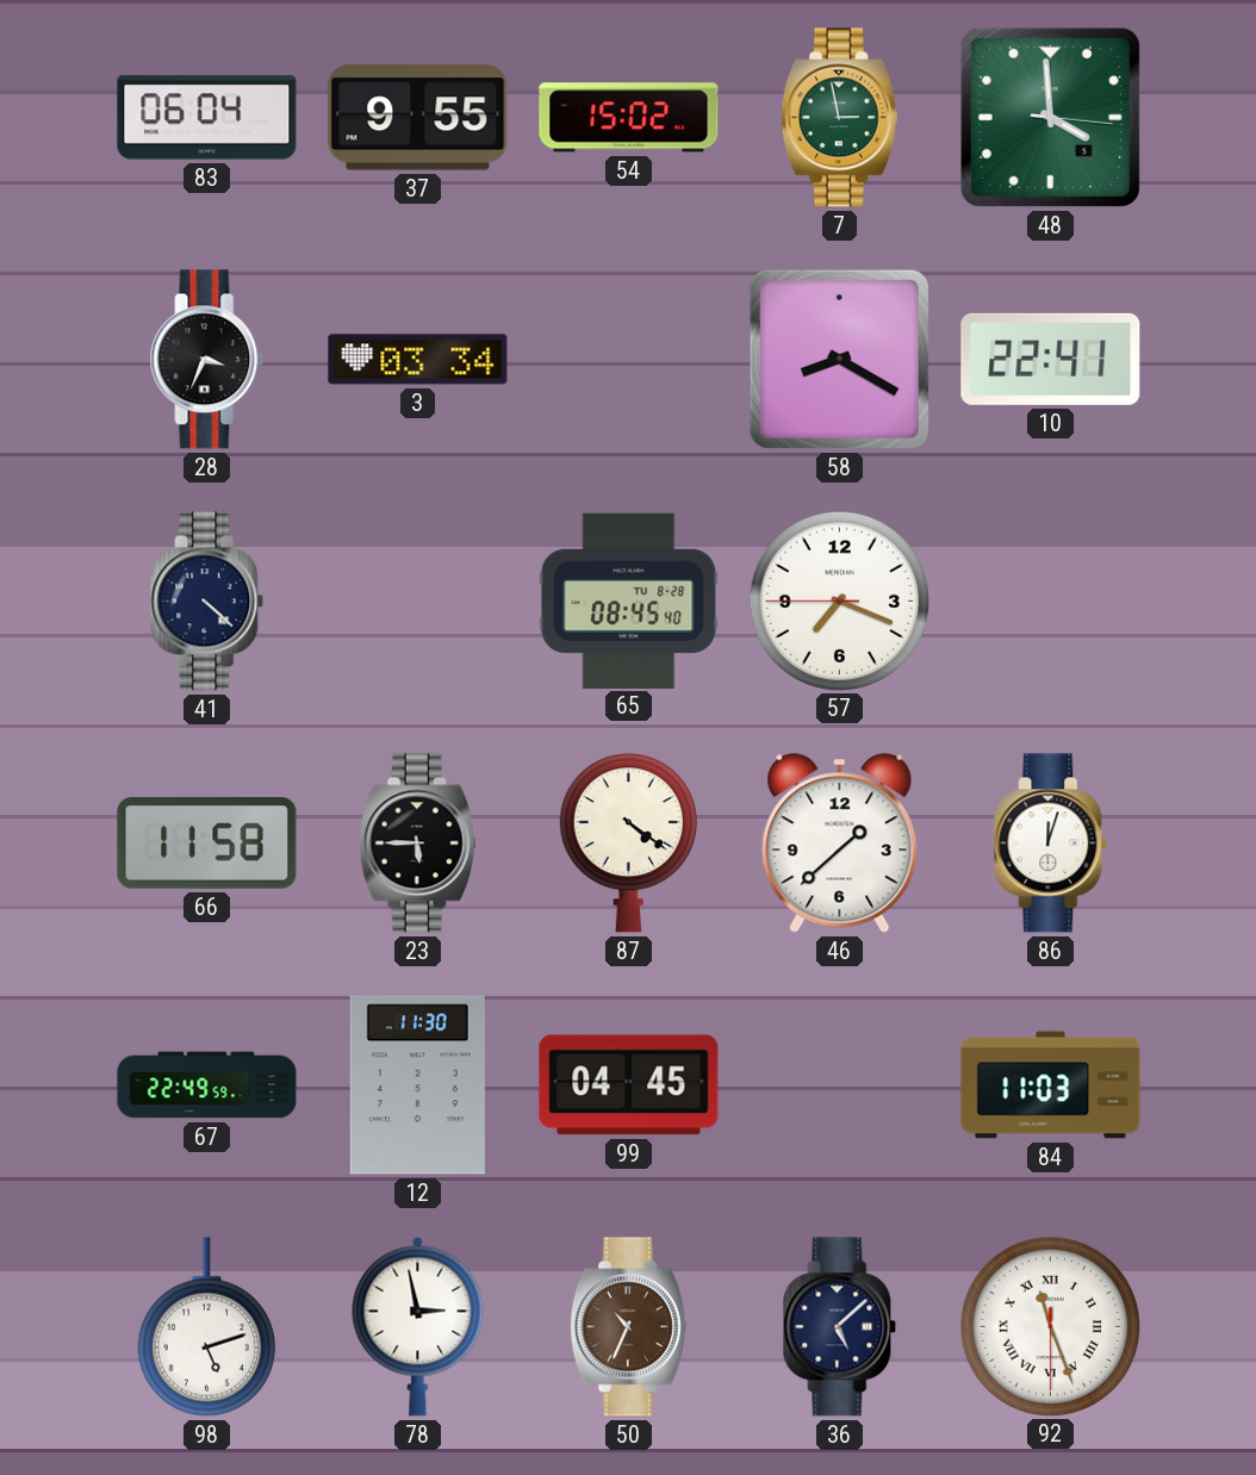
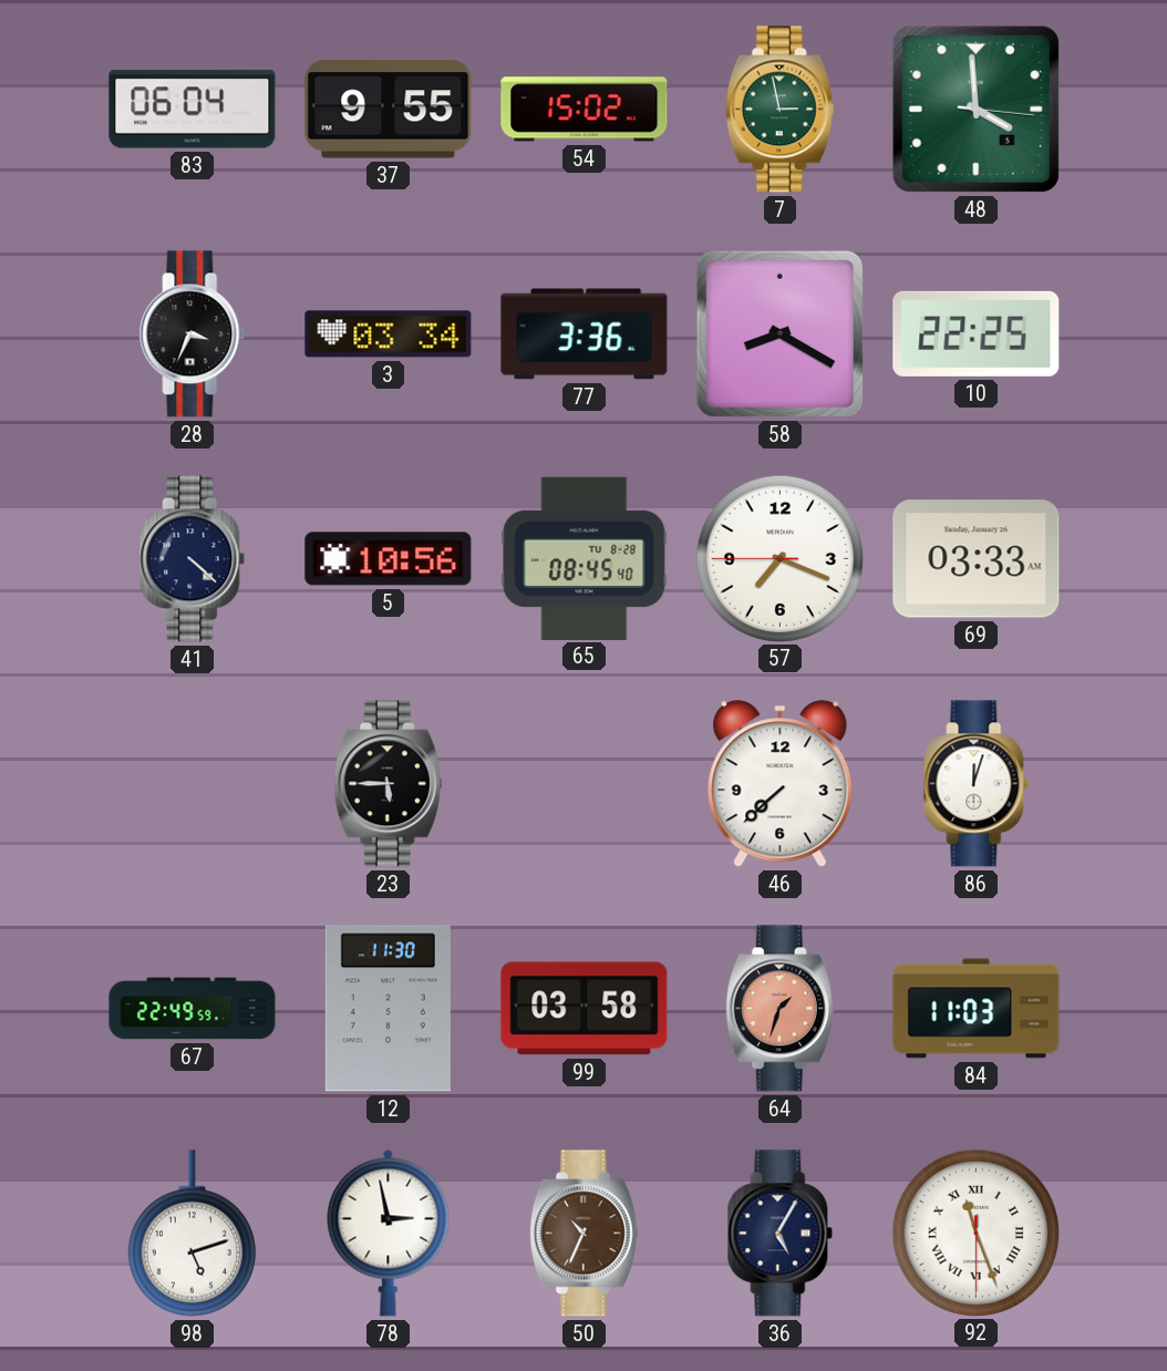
77: none -> 3:36
10: 22:41 -> 22:25
5: none -> 10:56
69: none -> 03:33
66: 11:58 -> none
87: 4:21 -> none
46: 1:38 -> 7:38
99: 04:45 -> 03:58
64: none -> 1:33
36: 5:08 -> 5:05
